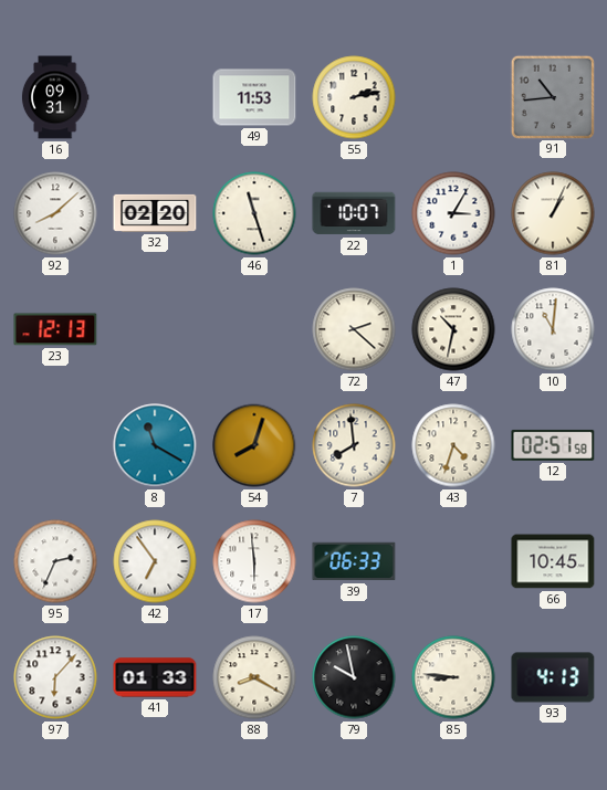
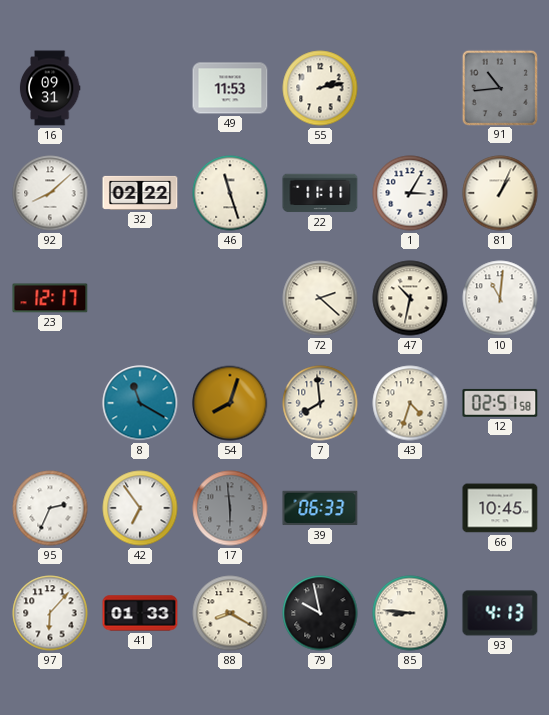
32: 02:20 -> 02:22
22: 10:07 -> 11:11
23: 12:13 -> 12:17
17 dial: white -> grey
